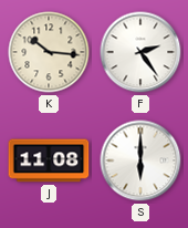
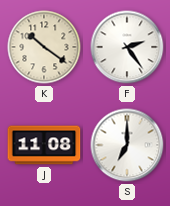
K: 10:16 -> 10:21
S: 6:00 -> 7:00
